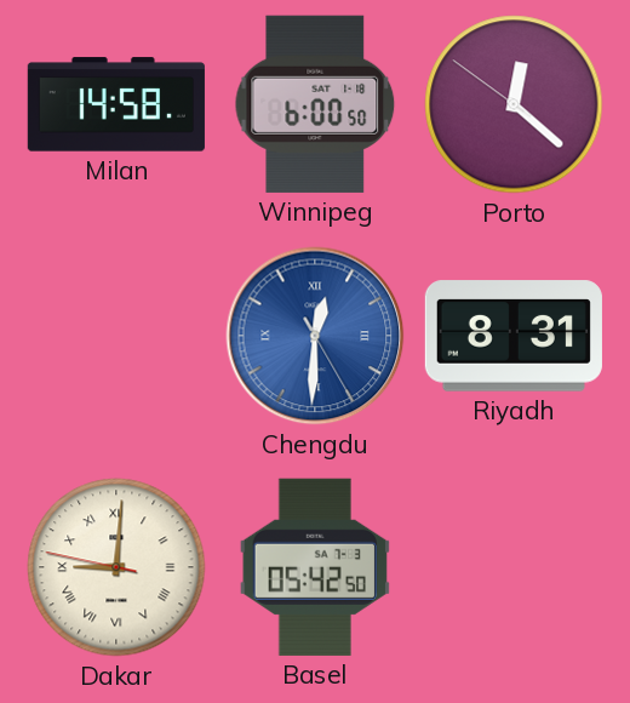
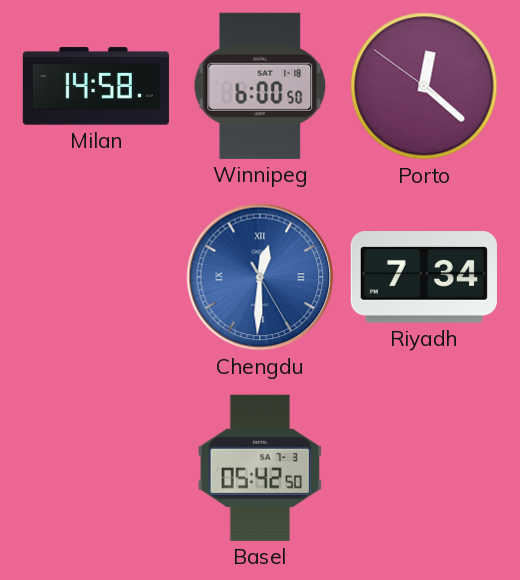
Riyadh: 8:31 -> 7:34
Dakar: 9:00 -> none
